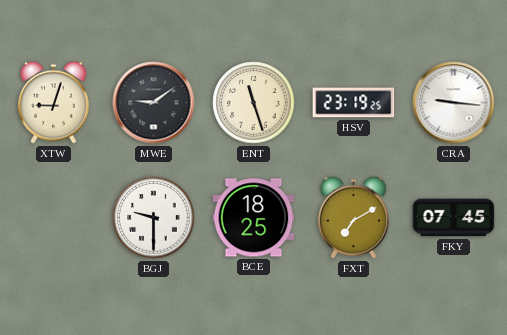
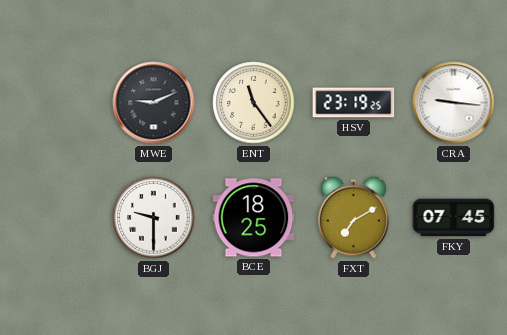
XTW: 9:03 -> none
MWE: 9:09 -> 9:11
ENT: 11:27 -> 11:24
